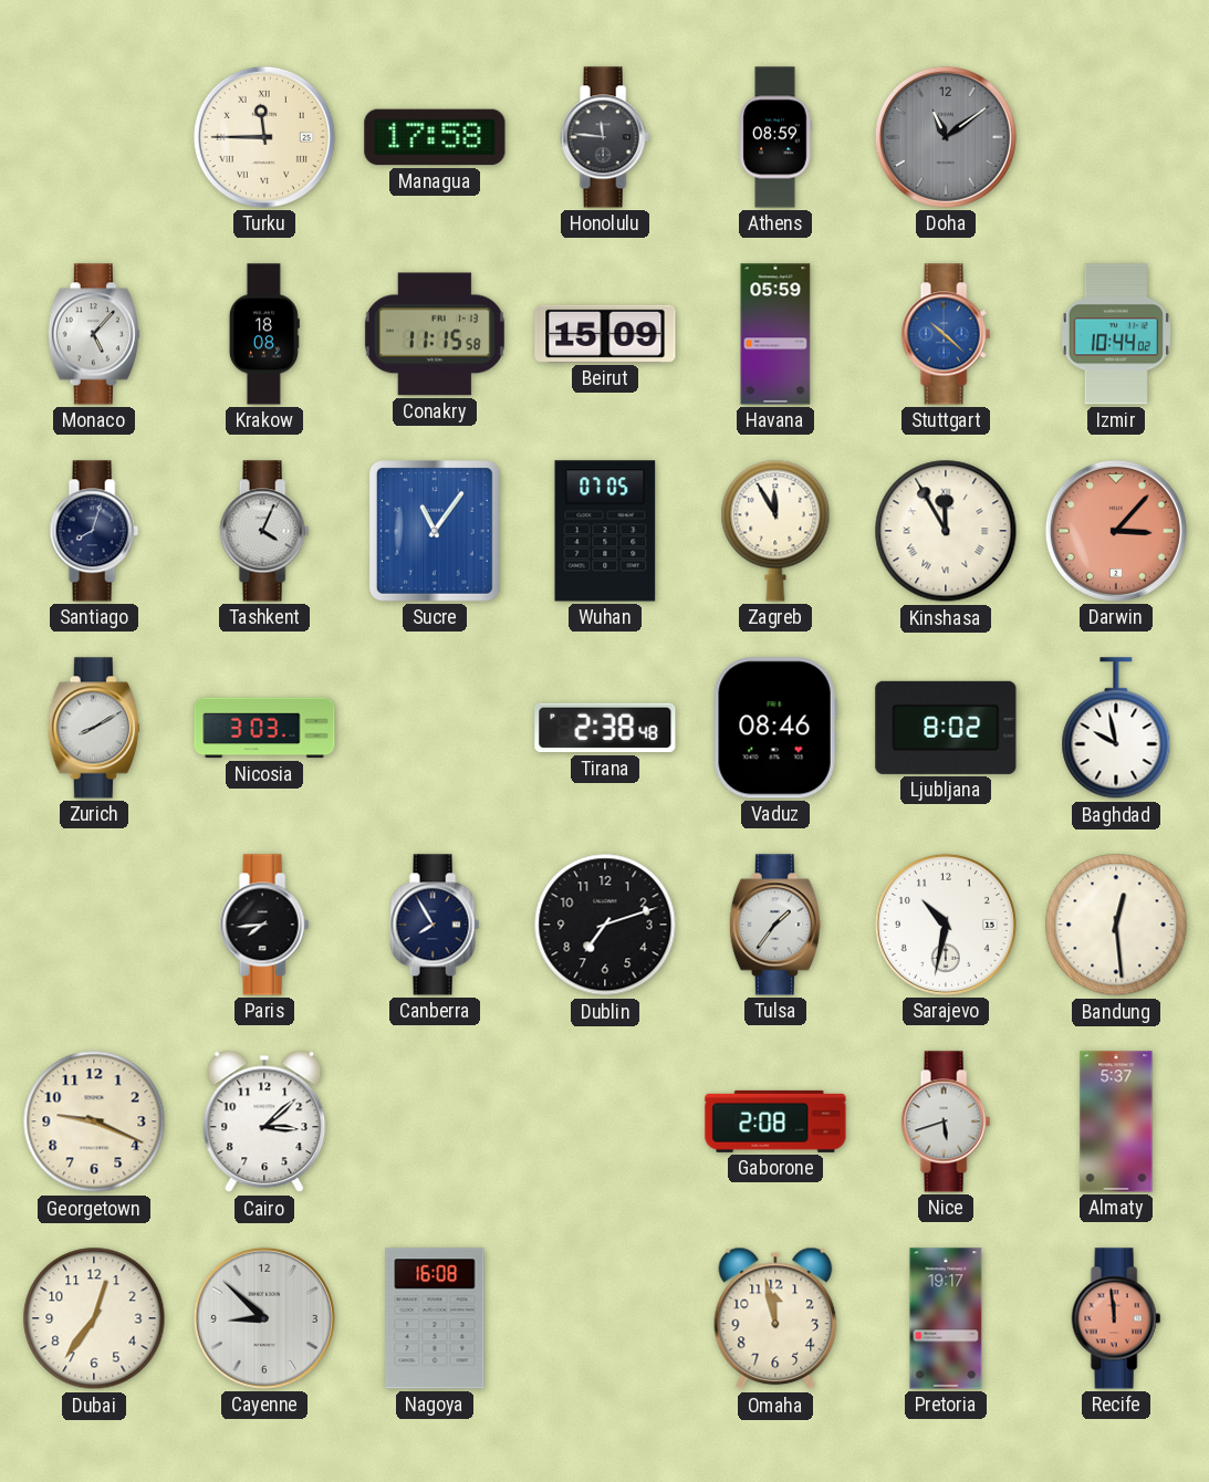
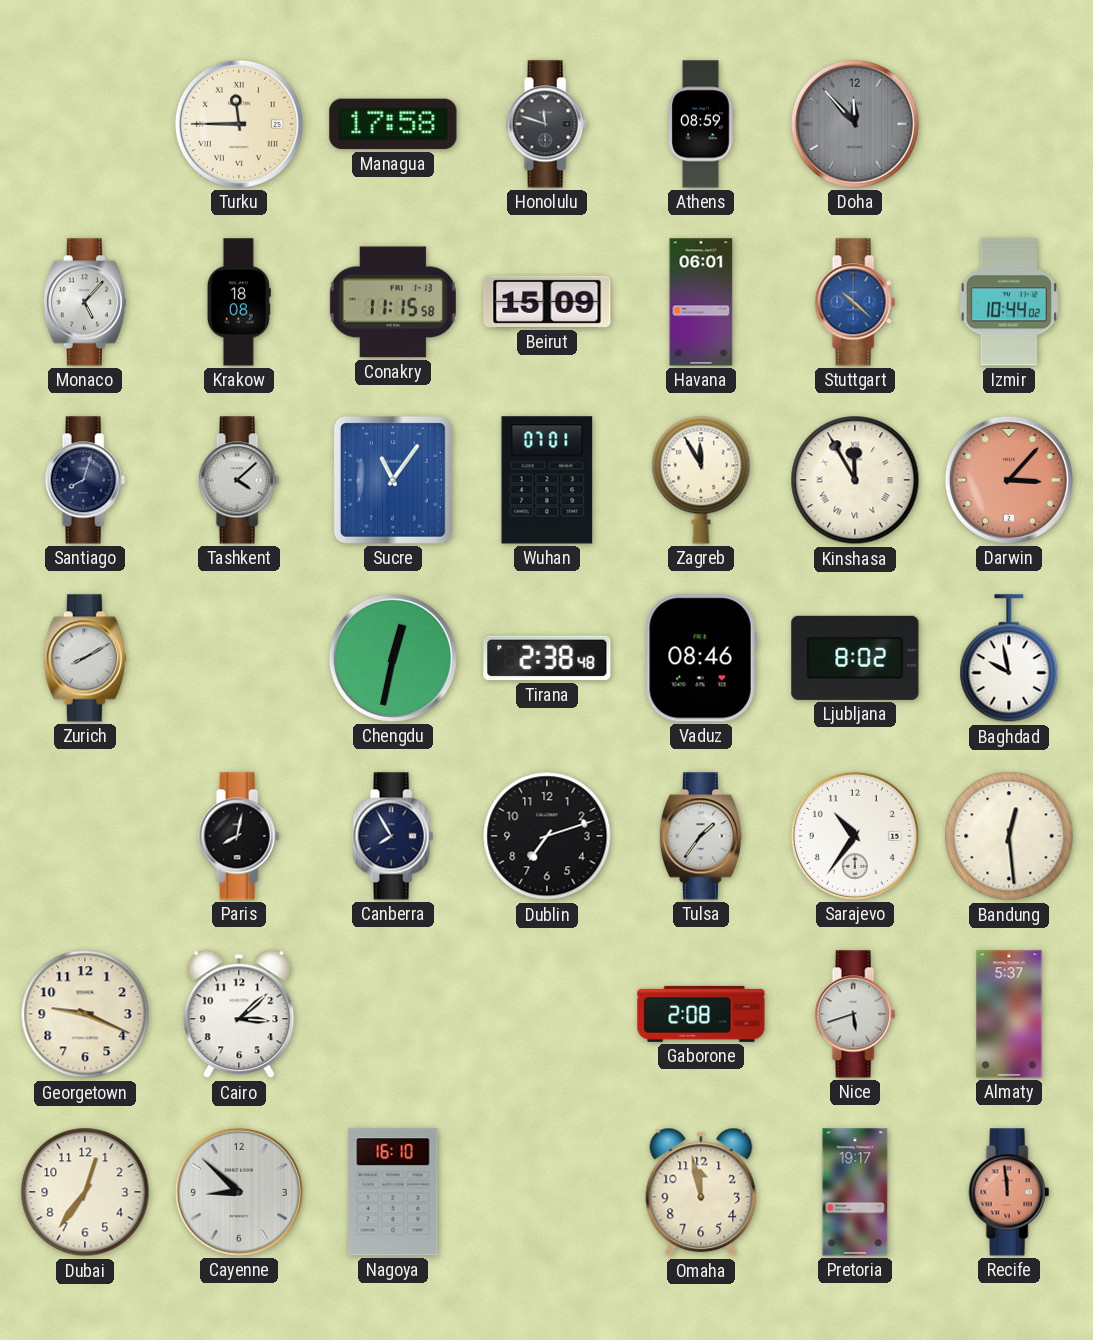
Honolulu: 11:46 -> 11:48
Doha: 11:09 -> 11:53
Havana: 05:59 -> 06:01
Tashkent: 4:04 -> 4:08
Wuhan: 07:05 -> 07:01
Nicosia: 3:03 -> none
Chengdu: none -> 12:32
Paris: 7:44 -> 8:02
Sarajevo: 10:32 -> 10:36
Nagoya: 16:08 -> 16:10
